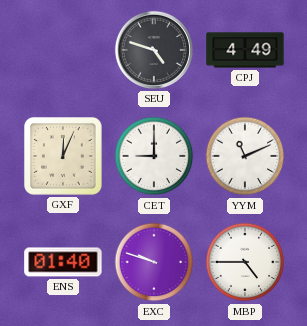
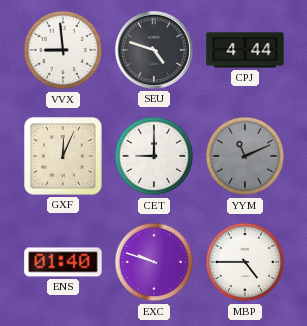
VVX: none -> 8:59
CPJ: 4:49 -> 4:44
YYM dial: white -> grey
